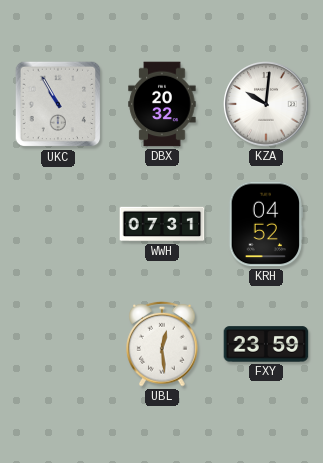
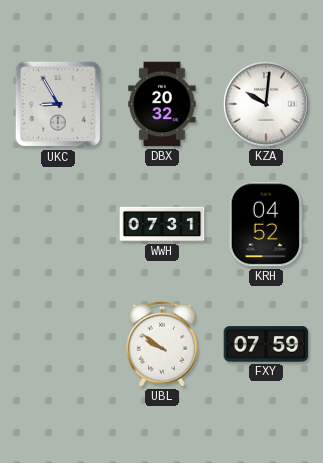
UKC: 10:55 -> 8:55
UBL: 12:29 -> 9:51
FXY: 23:59 -> 07:59
